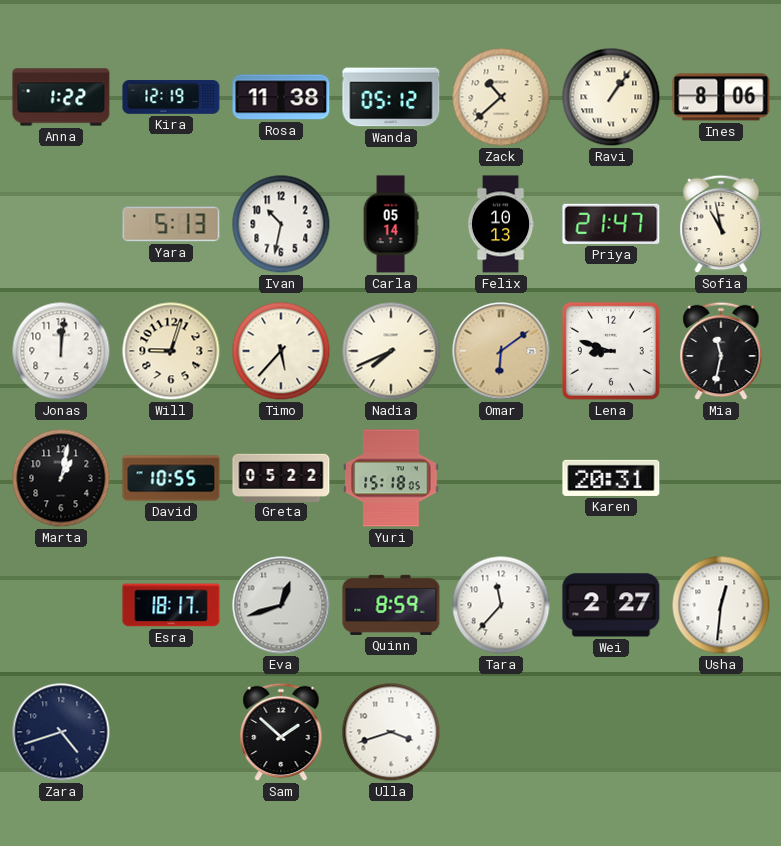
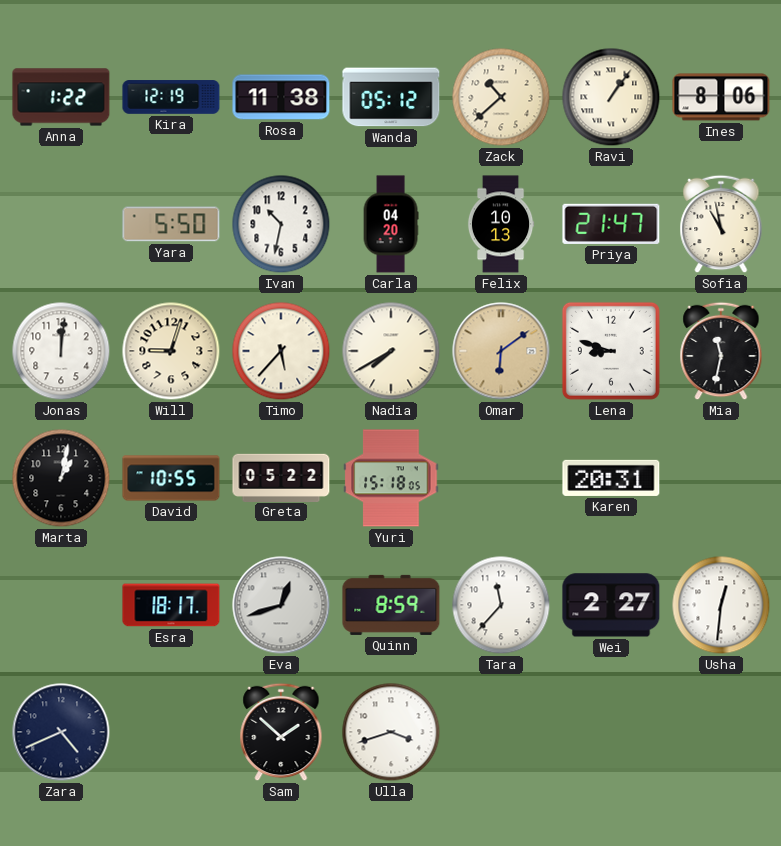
Yara: 5:13 -> 5:50
Carla: 05:14 -> 04:20
Nadia: 7:41 -> 7:40
Zara: 4:42 -> 4:41
